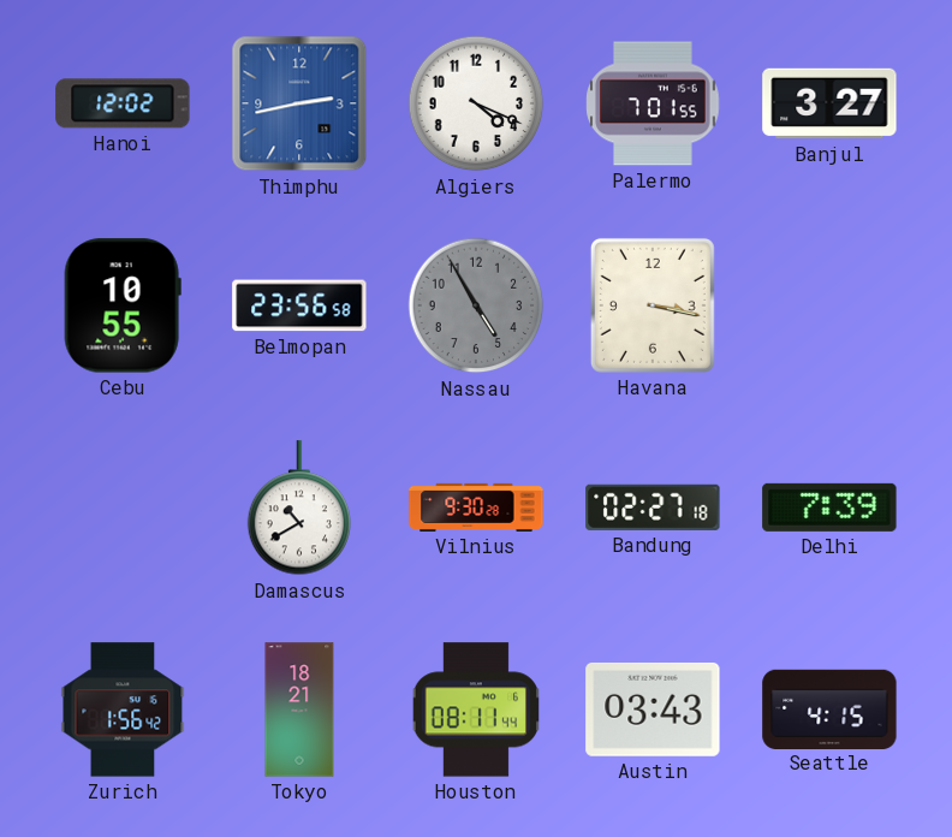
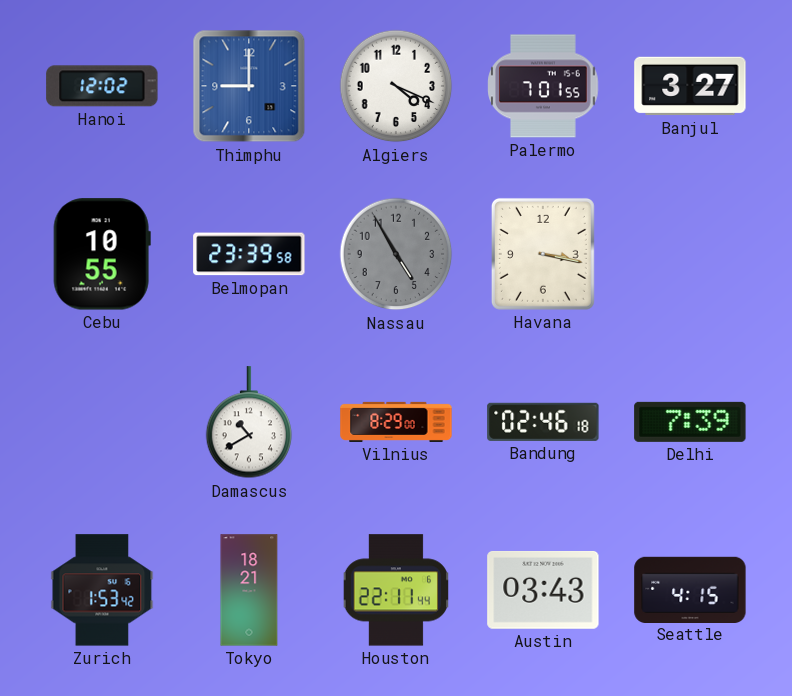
Thimphu: 2:43 -> 9:00
Belmopan: 23:56 -> 23:39
Vilnius: 9:30 -> 8:29
Bandung: 02:27 -> 02:46
Zurich: 1:56 -> 1:53
Houston: 08:11 -> 22:11
